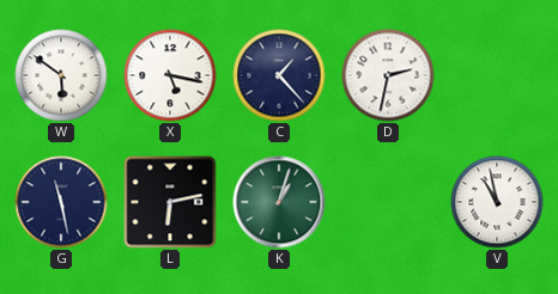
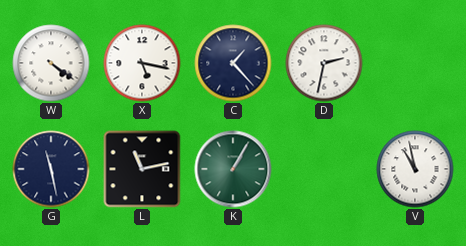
W: 5:51 -> 4:21
L: 6:13 -> 11:13
K: 1:03 -> 1:05
